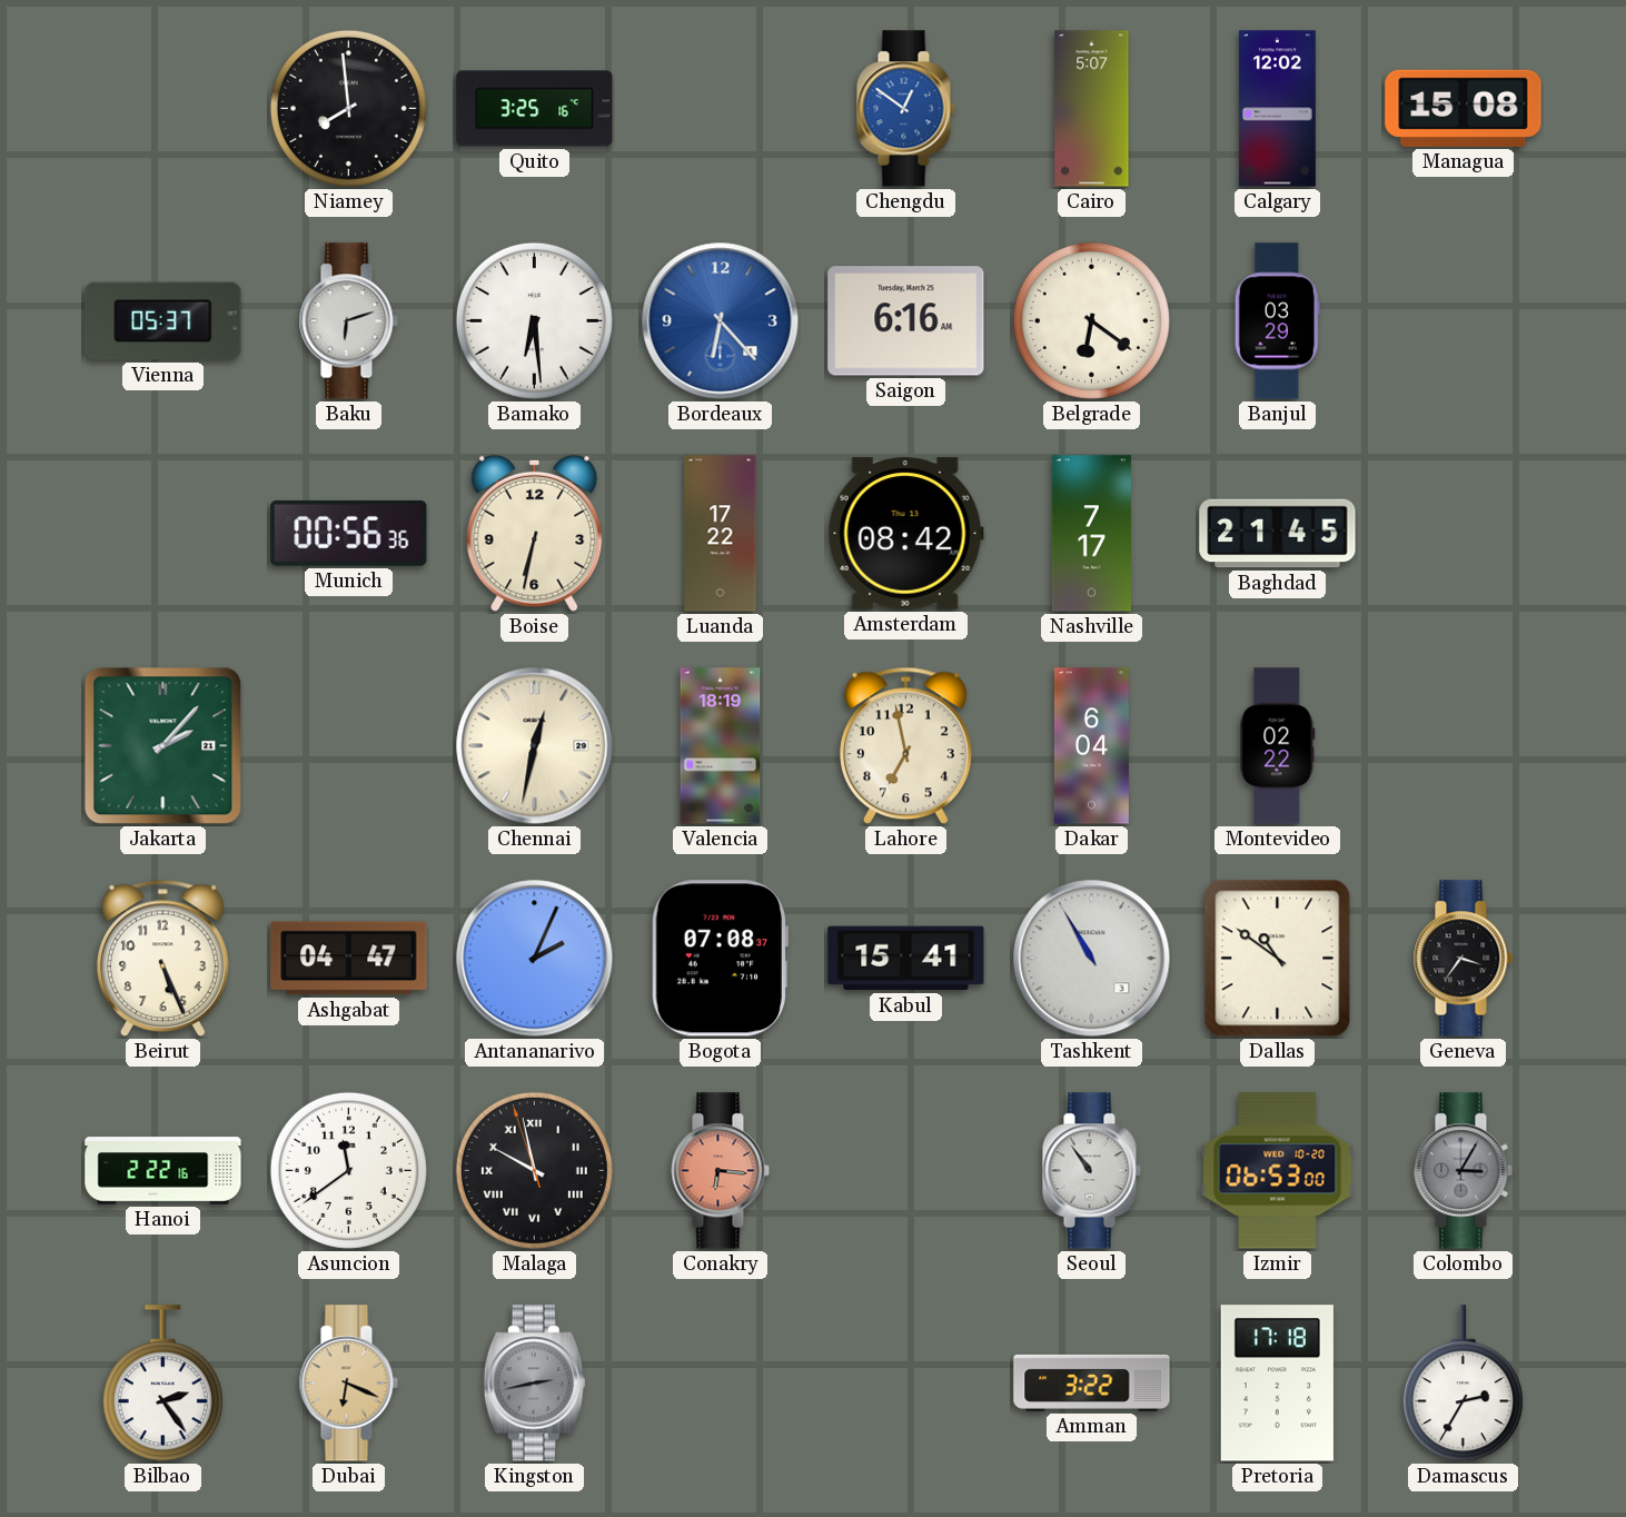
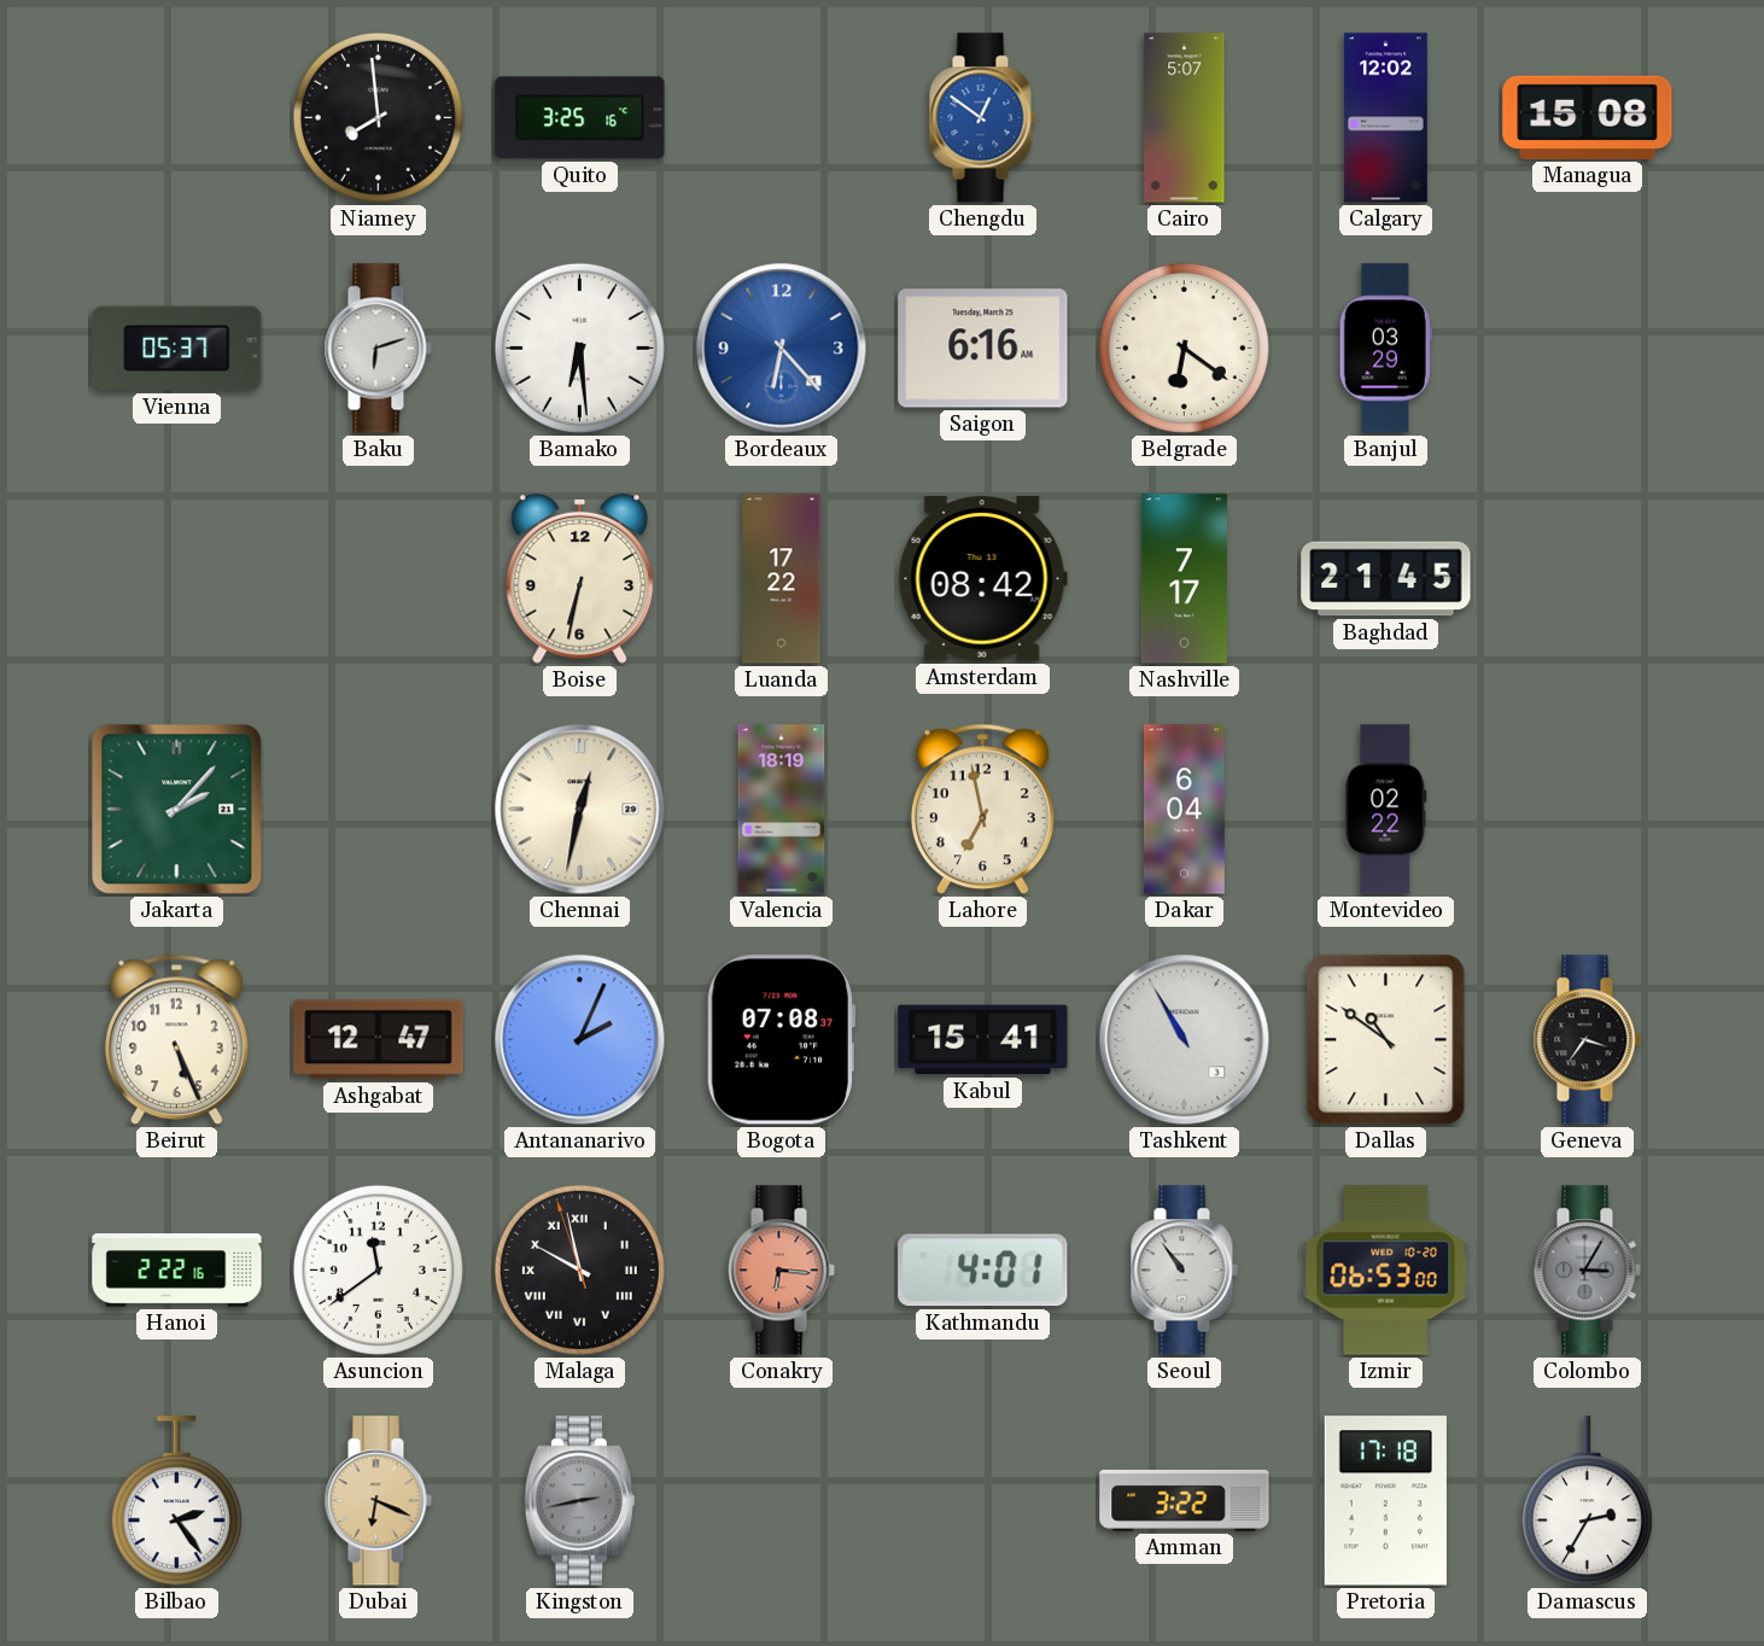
Munich: 00:56 -> none
Ashgabat: 04:47 -> 12:47
Kathmandu: none -> 4:01
